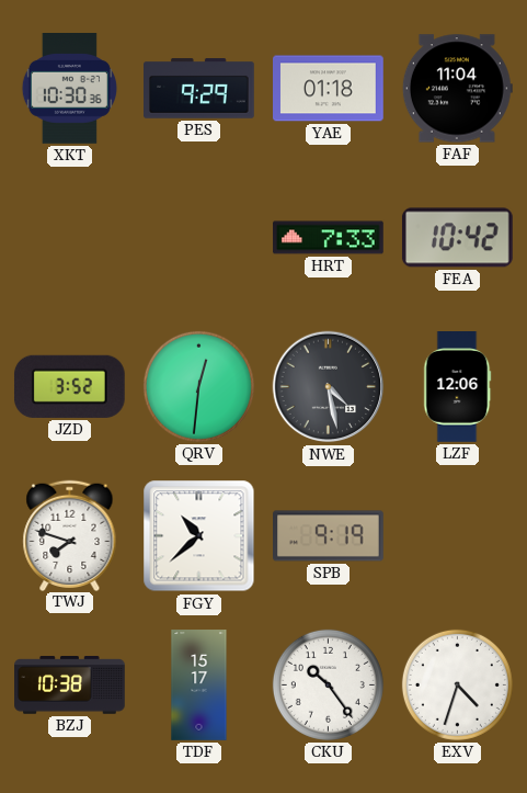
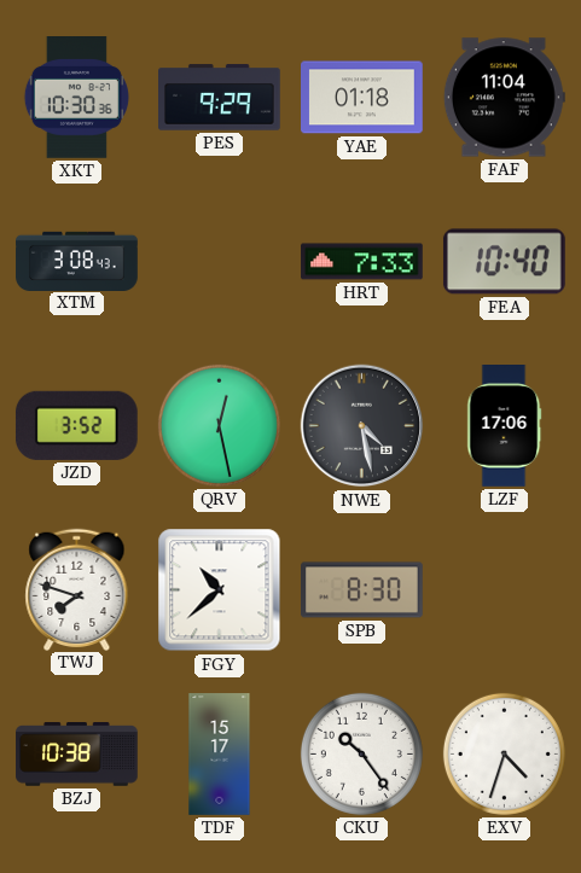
XTM: none -> 3:08
FEA: 10:42 -> 10:40
QRV: 12:31 -> 12:28
LZF: 12:06 -> 17:06
SPB: 9:19 -> 8:30
